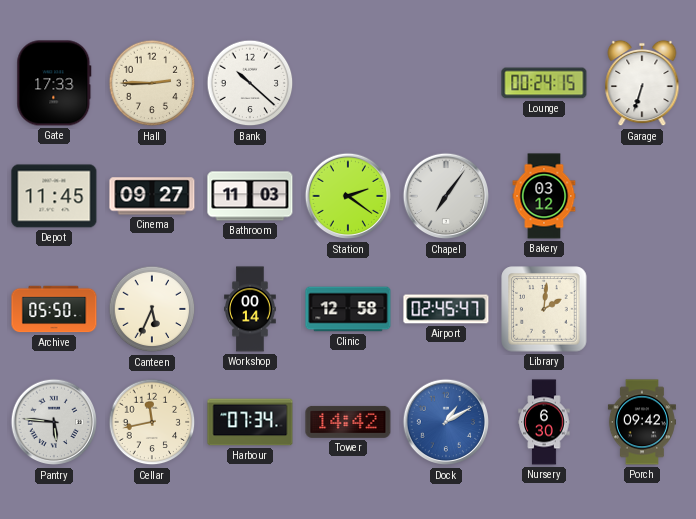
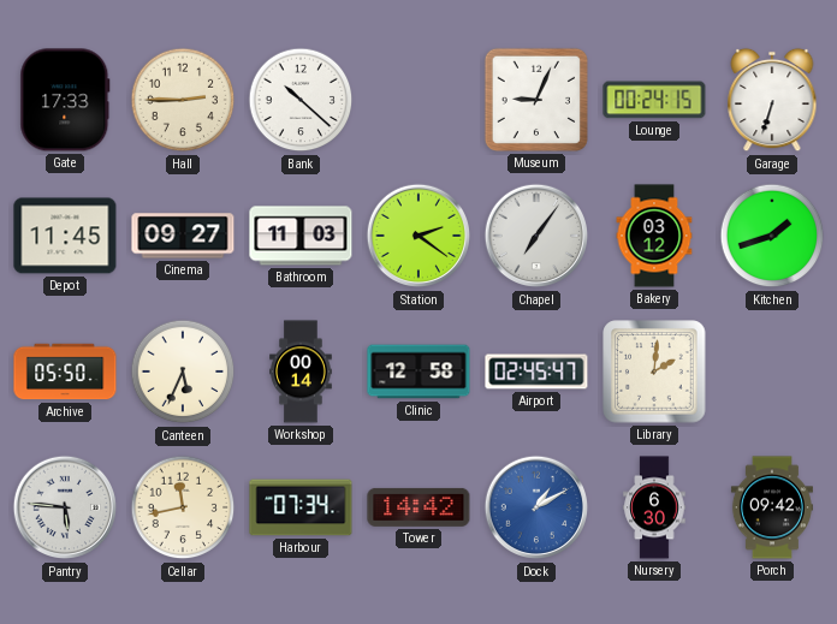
Museum: none -> 9:04
Kitchen: none -> 1:42
